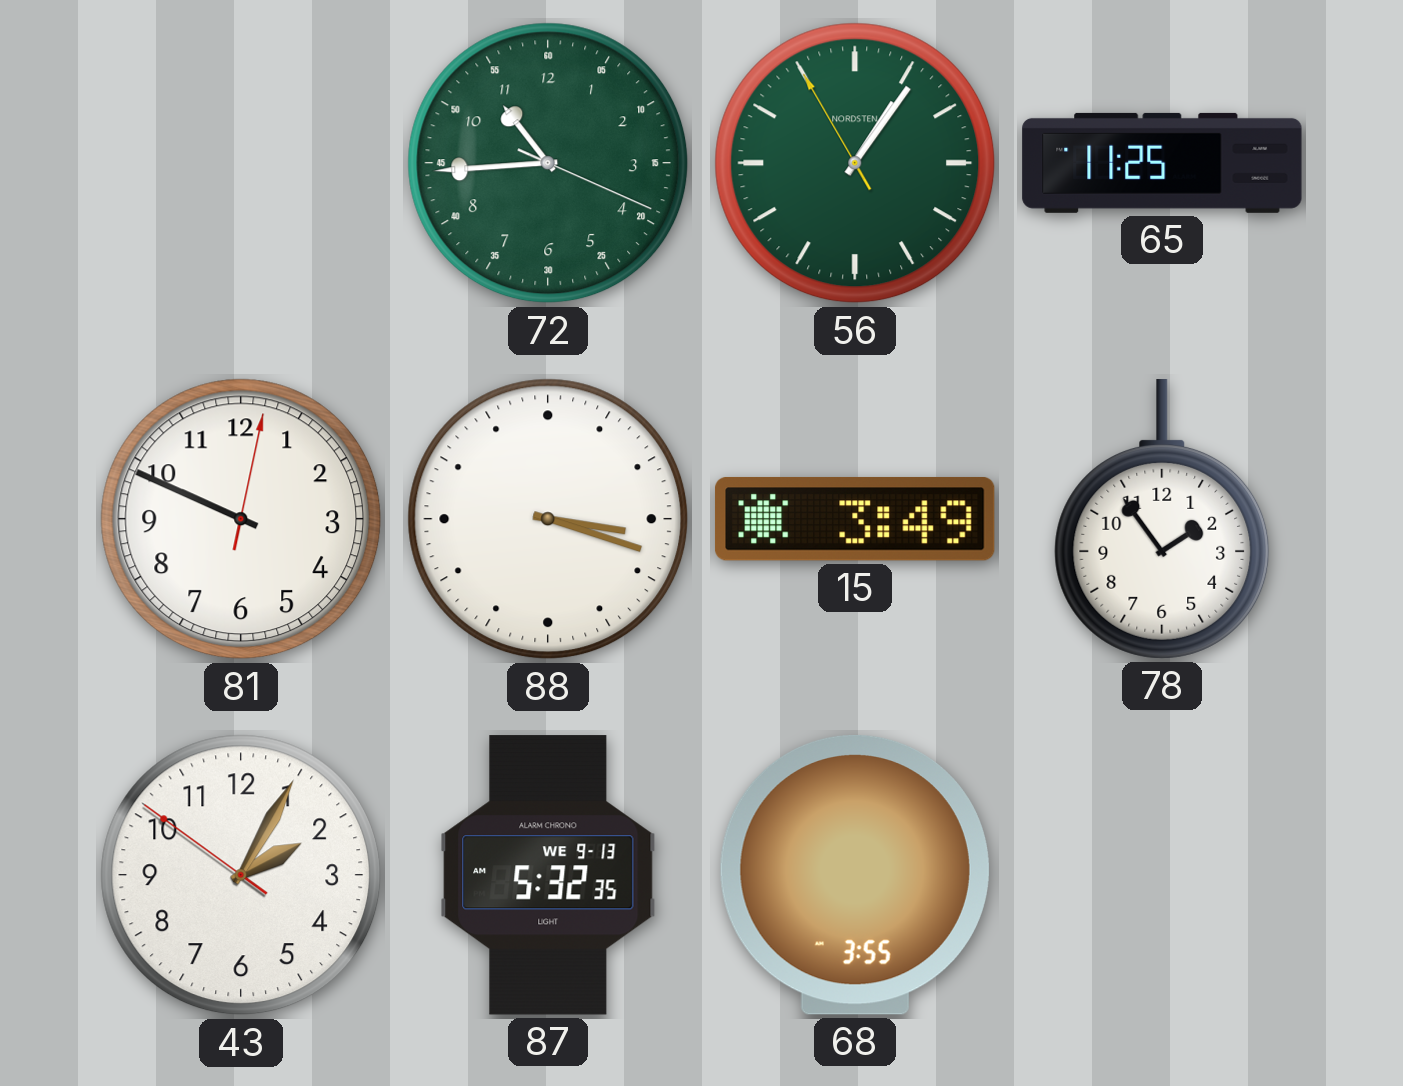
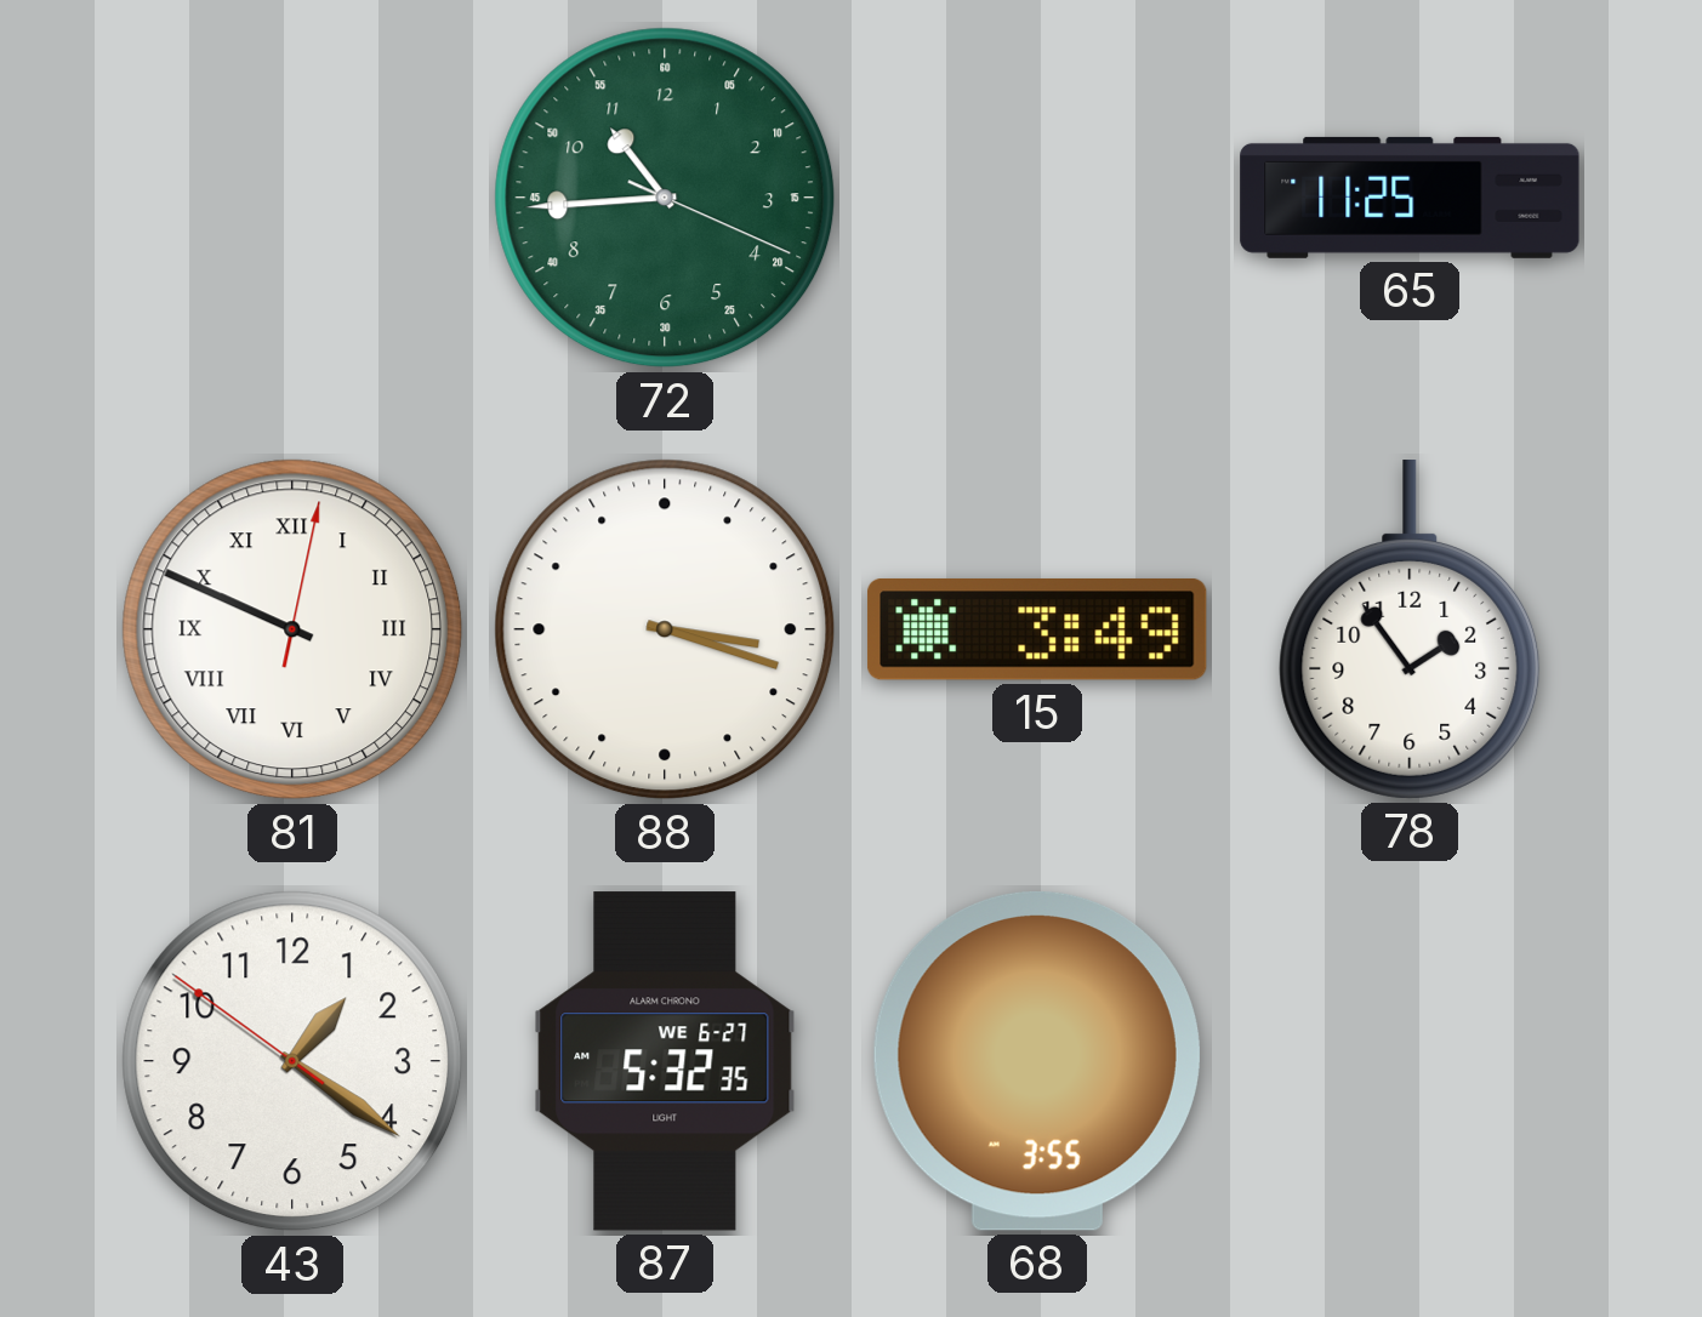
56: 1:05 -> none
81 numerals: Arabic -> Roman
43: 2:04 -> 1:20
87 date: WE 9-13 -> WE 6-27
